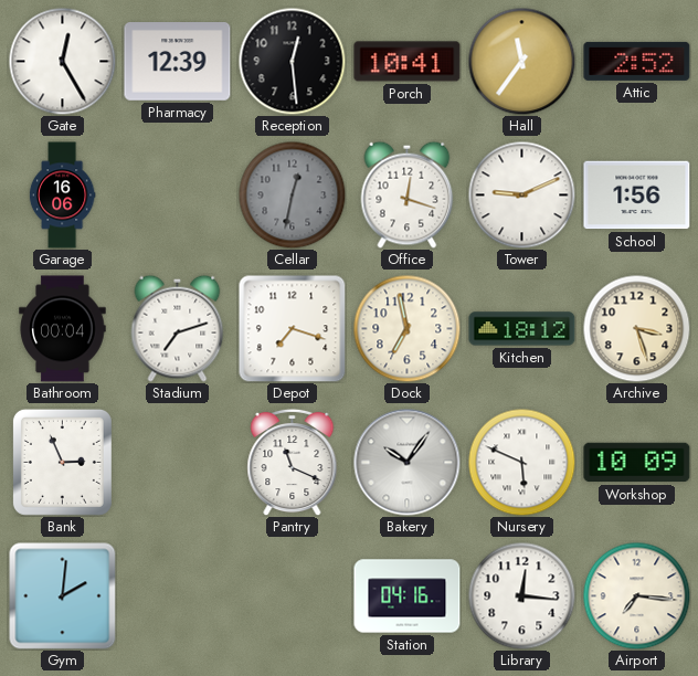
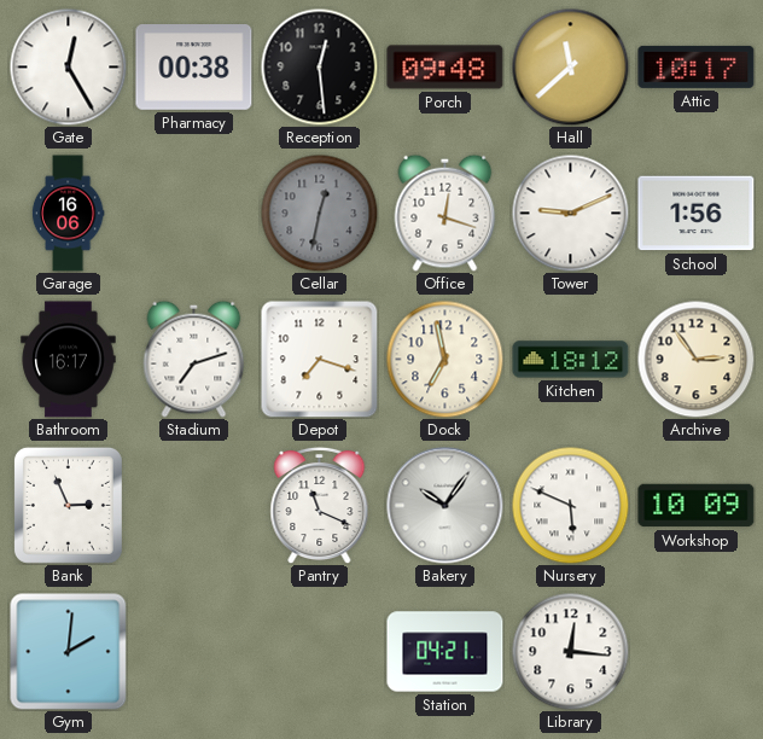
Pharmacy: 12:39 -> 00:38
Porch: 10:41 -> 09:48
Hall: 11:36 -> 11:38
Attic: 2:52 -> 10:17
Bathroom: 00:04 -> 16:17
Archive: 3:27 -> 2:54
Station: 04:16 -> 04:21
Airport: 7:16 -> none
